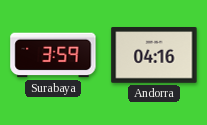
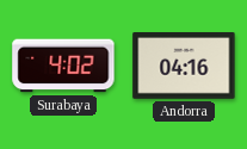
Surabaya: 3:59 -> 4:02
